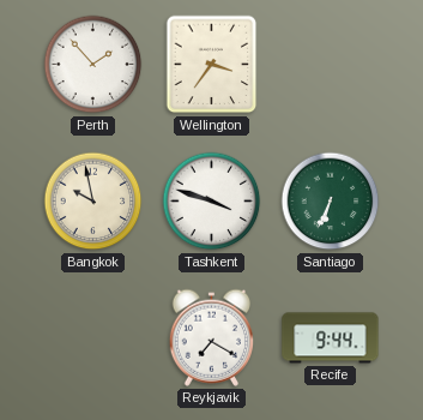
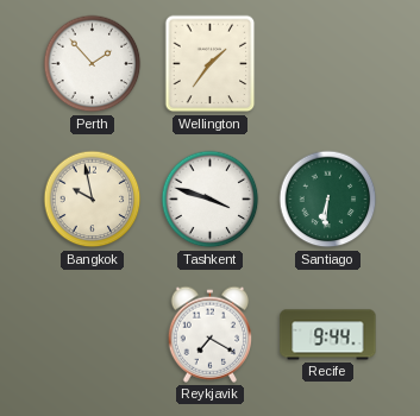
Wellington: 3:36 -> 1:36
Santiago: 6:34 -> 6:31
